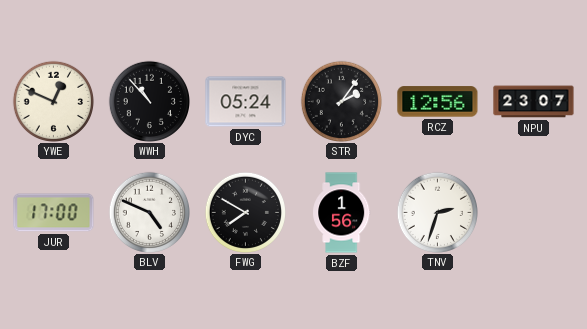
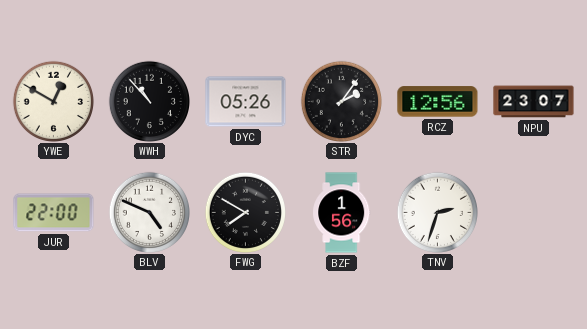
YWE: 12:49 -> 12:50
DYC: 05:24 -> 05:26
JUR: 17:00 -> 22:00
